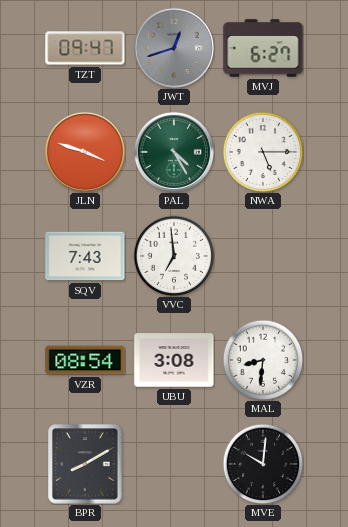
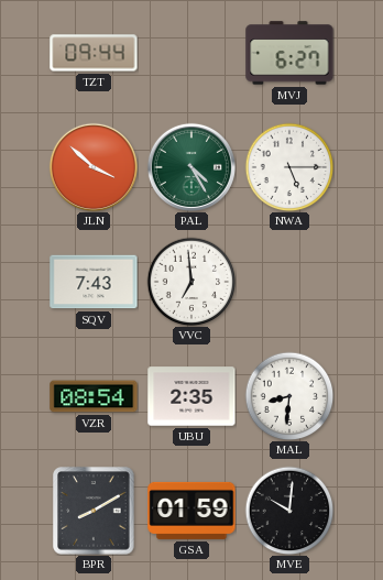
TZT: 09:47 -> 09:44
JWT: 12:42 -> none
JLN: 3:48 -> 3:52
UBU: 3:08 -> 2:35
GSA: none -> 01:59
